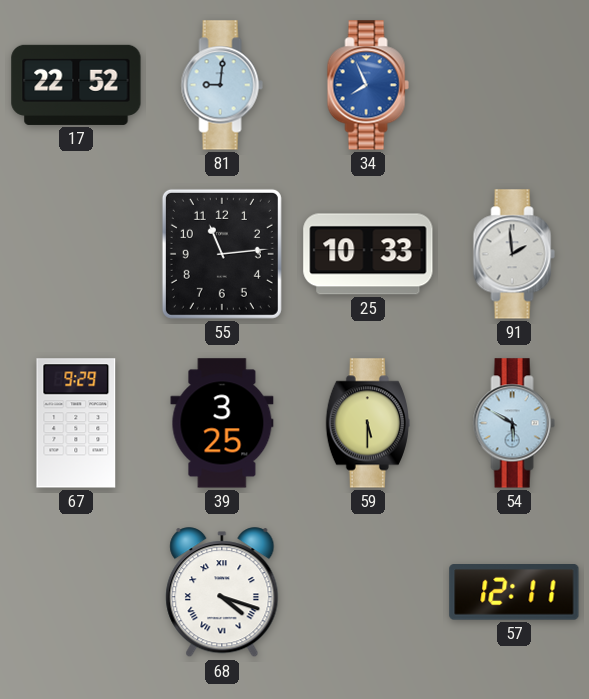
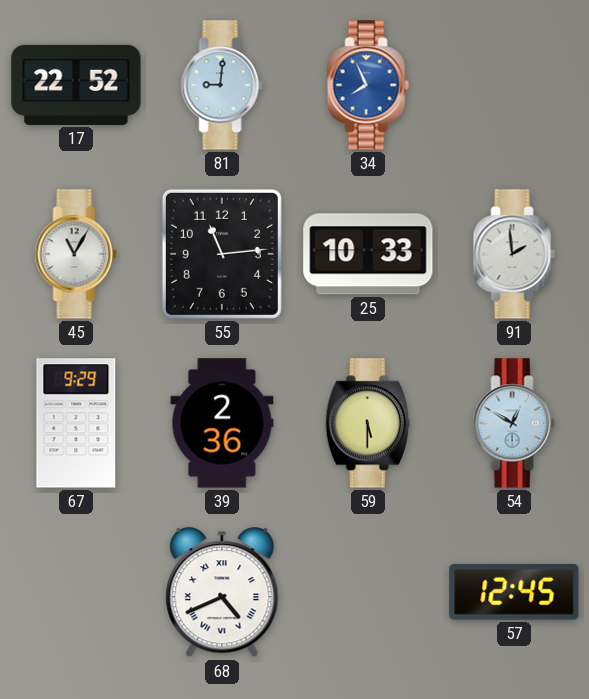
45: none -> 11:05
39: 3:25 -> 2:36
54: 5:50 -> 12:50
68: 4:18 -> 4:41
57: 12:11 -> 12:45
